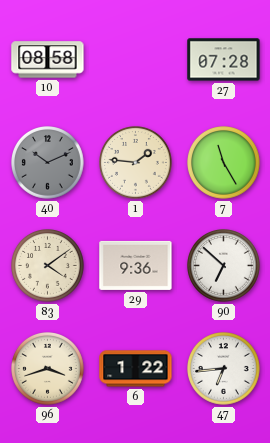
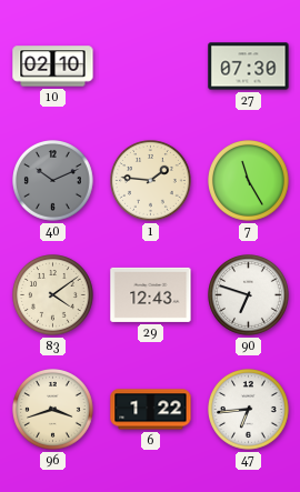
10: 08:58 -> 02:10
27: 07:28 -> 07:30
29: 9:36 -> 12:43
90: 6:52 -> 6:48
